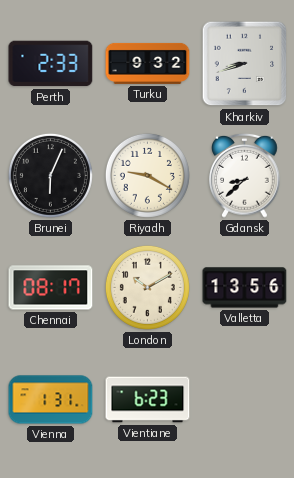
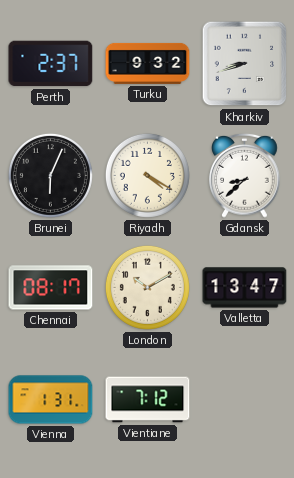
Perth: 2:33 -> 2:37
Riyadh: 9:20 -> 4:20
Valletta: 13:56 -> 13:47
Vientiane: 6:23 -> 7:12
